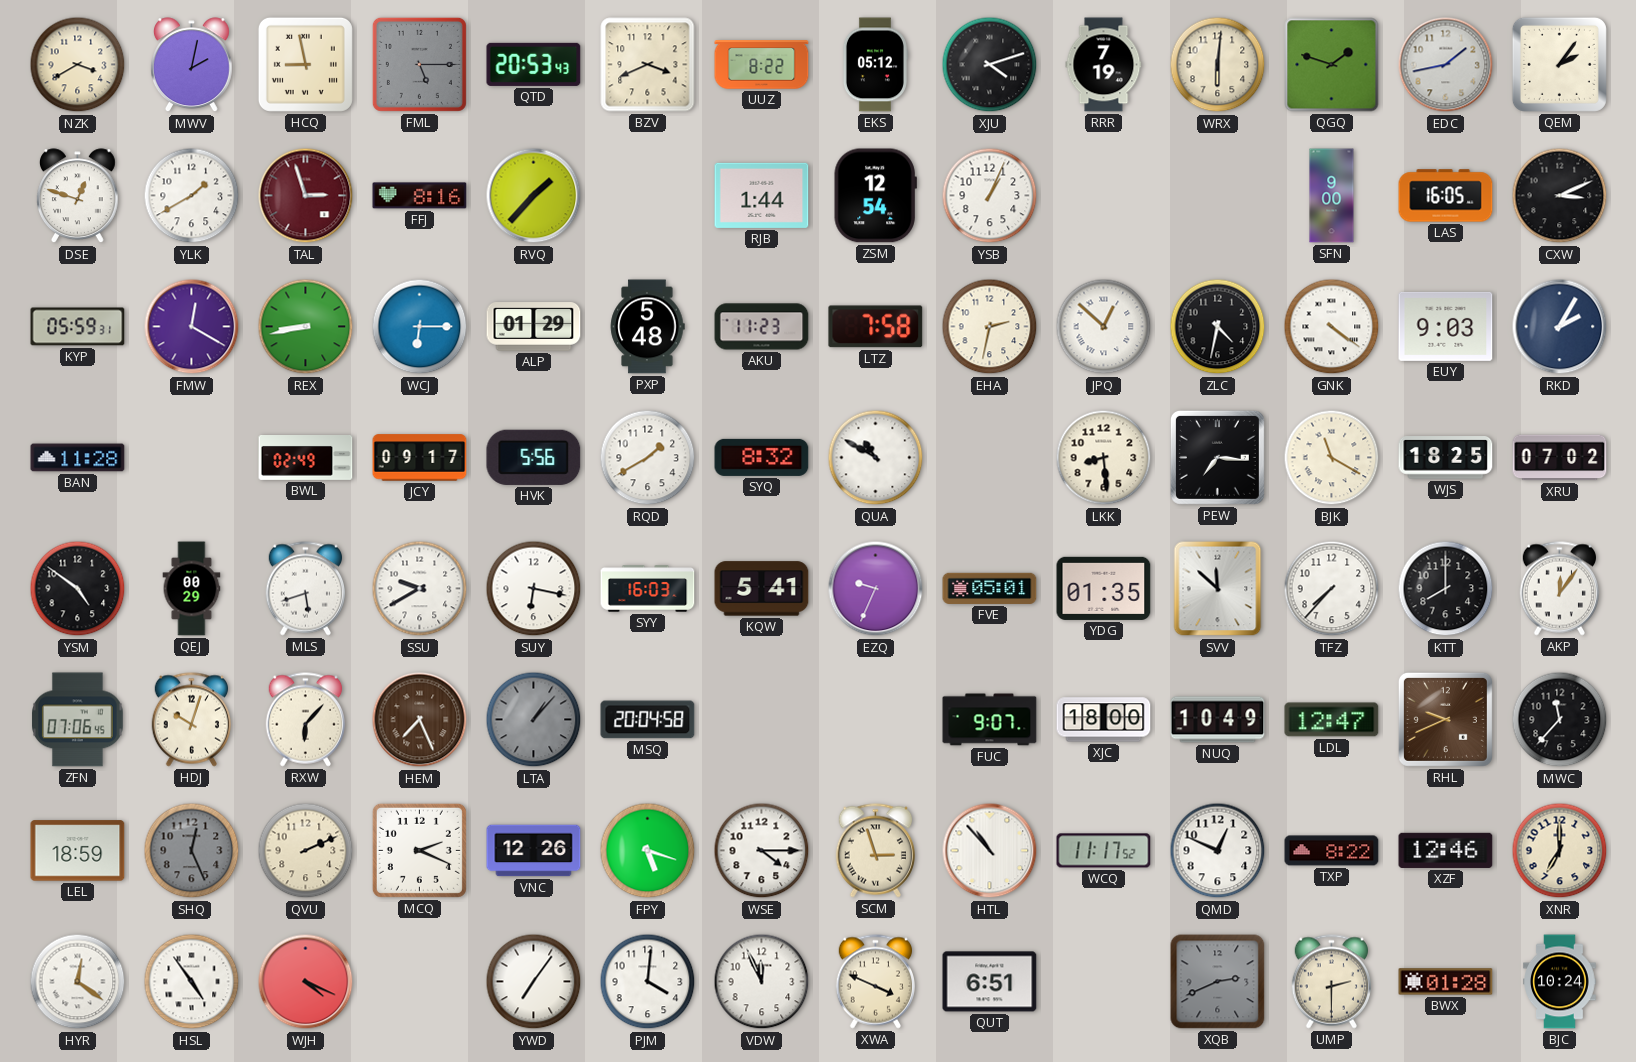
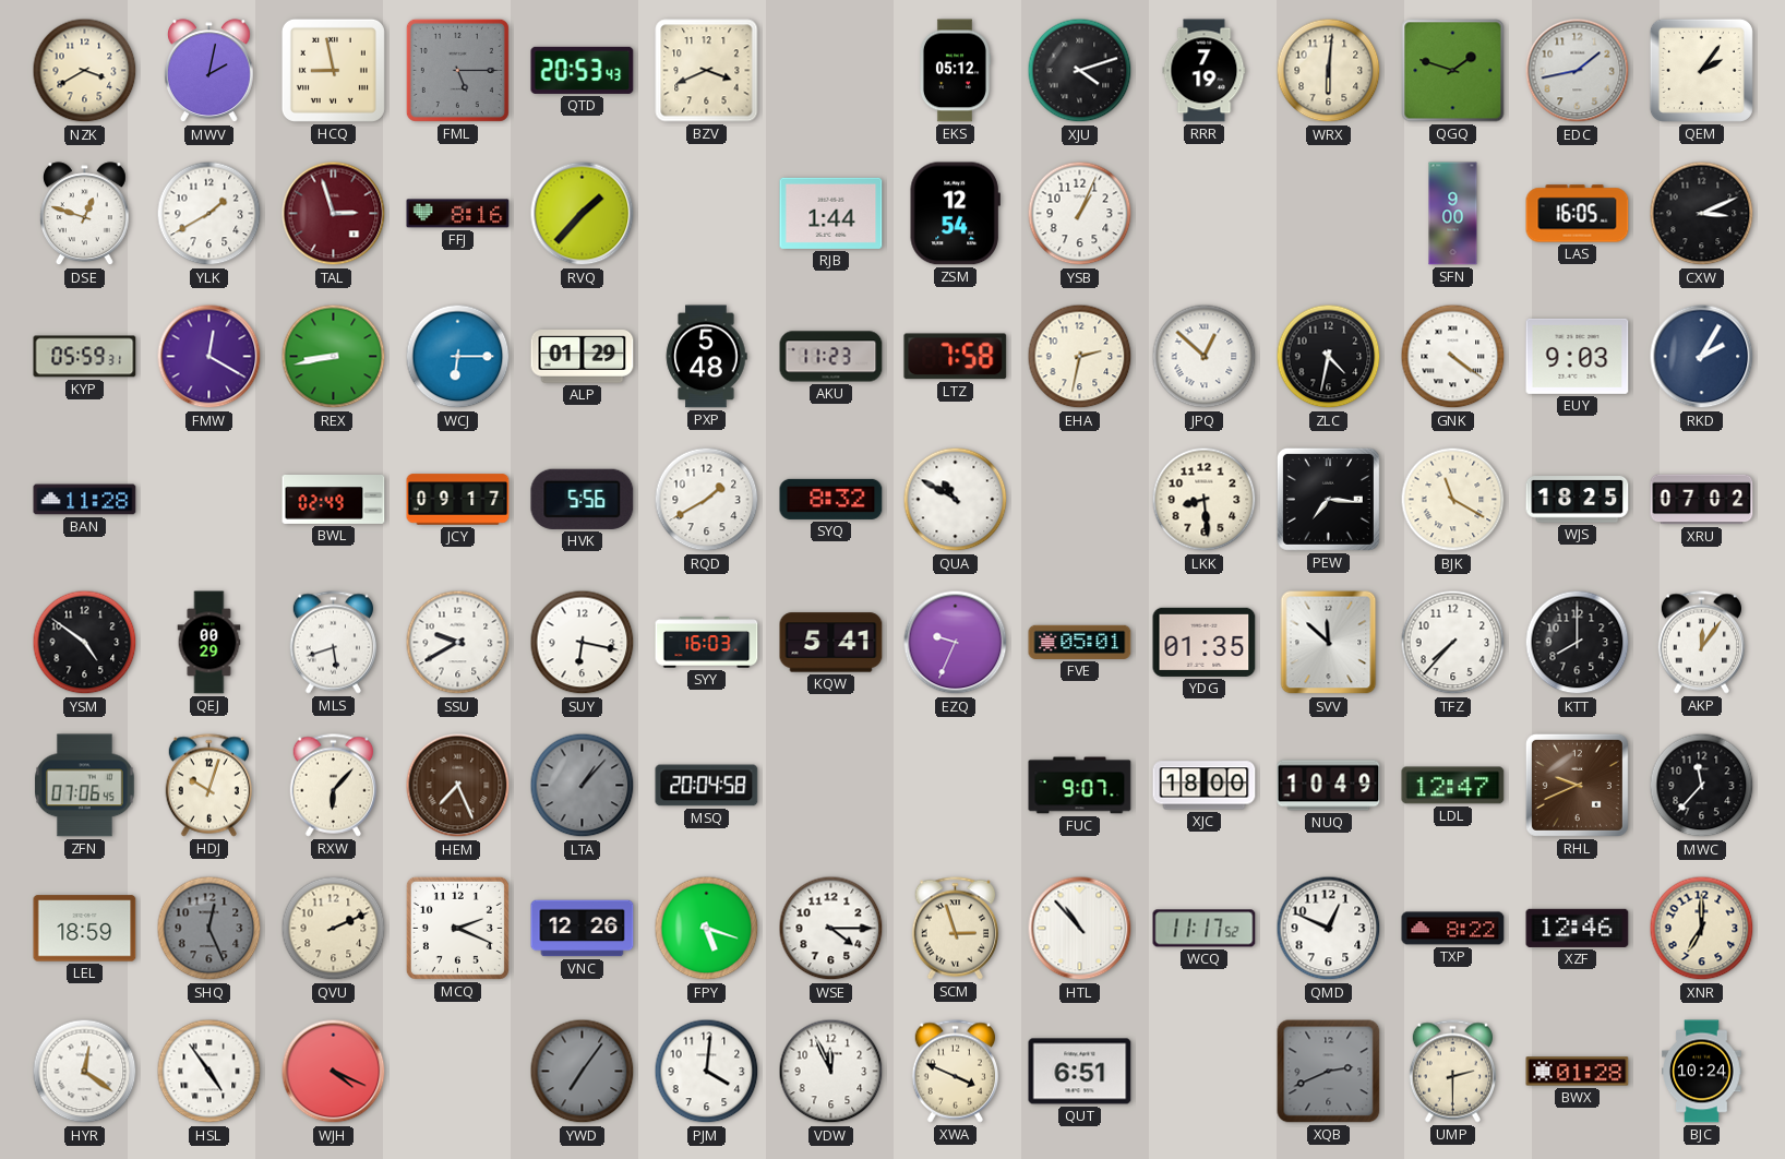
UUZ: 8:22 -> none
YWD dial: white -> grey
